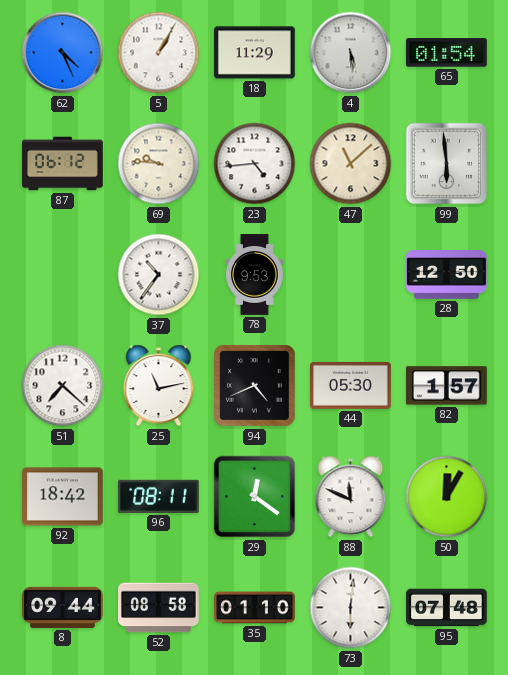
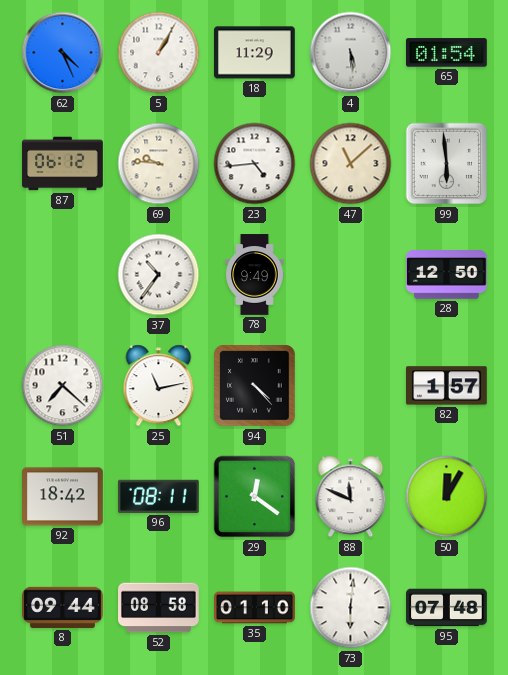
78: 9:53 -> 9:49
94: 4:41 -> 4:23
44: 05:30 -> none
